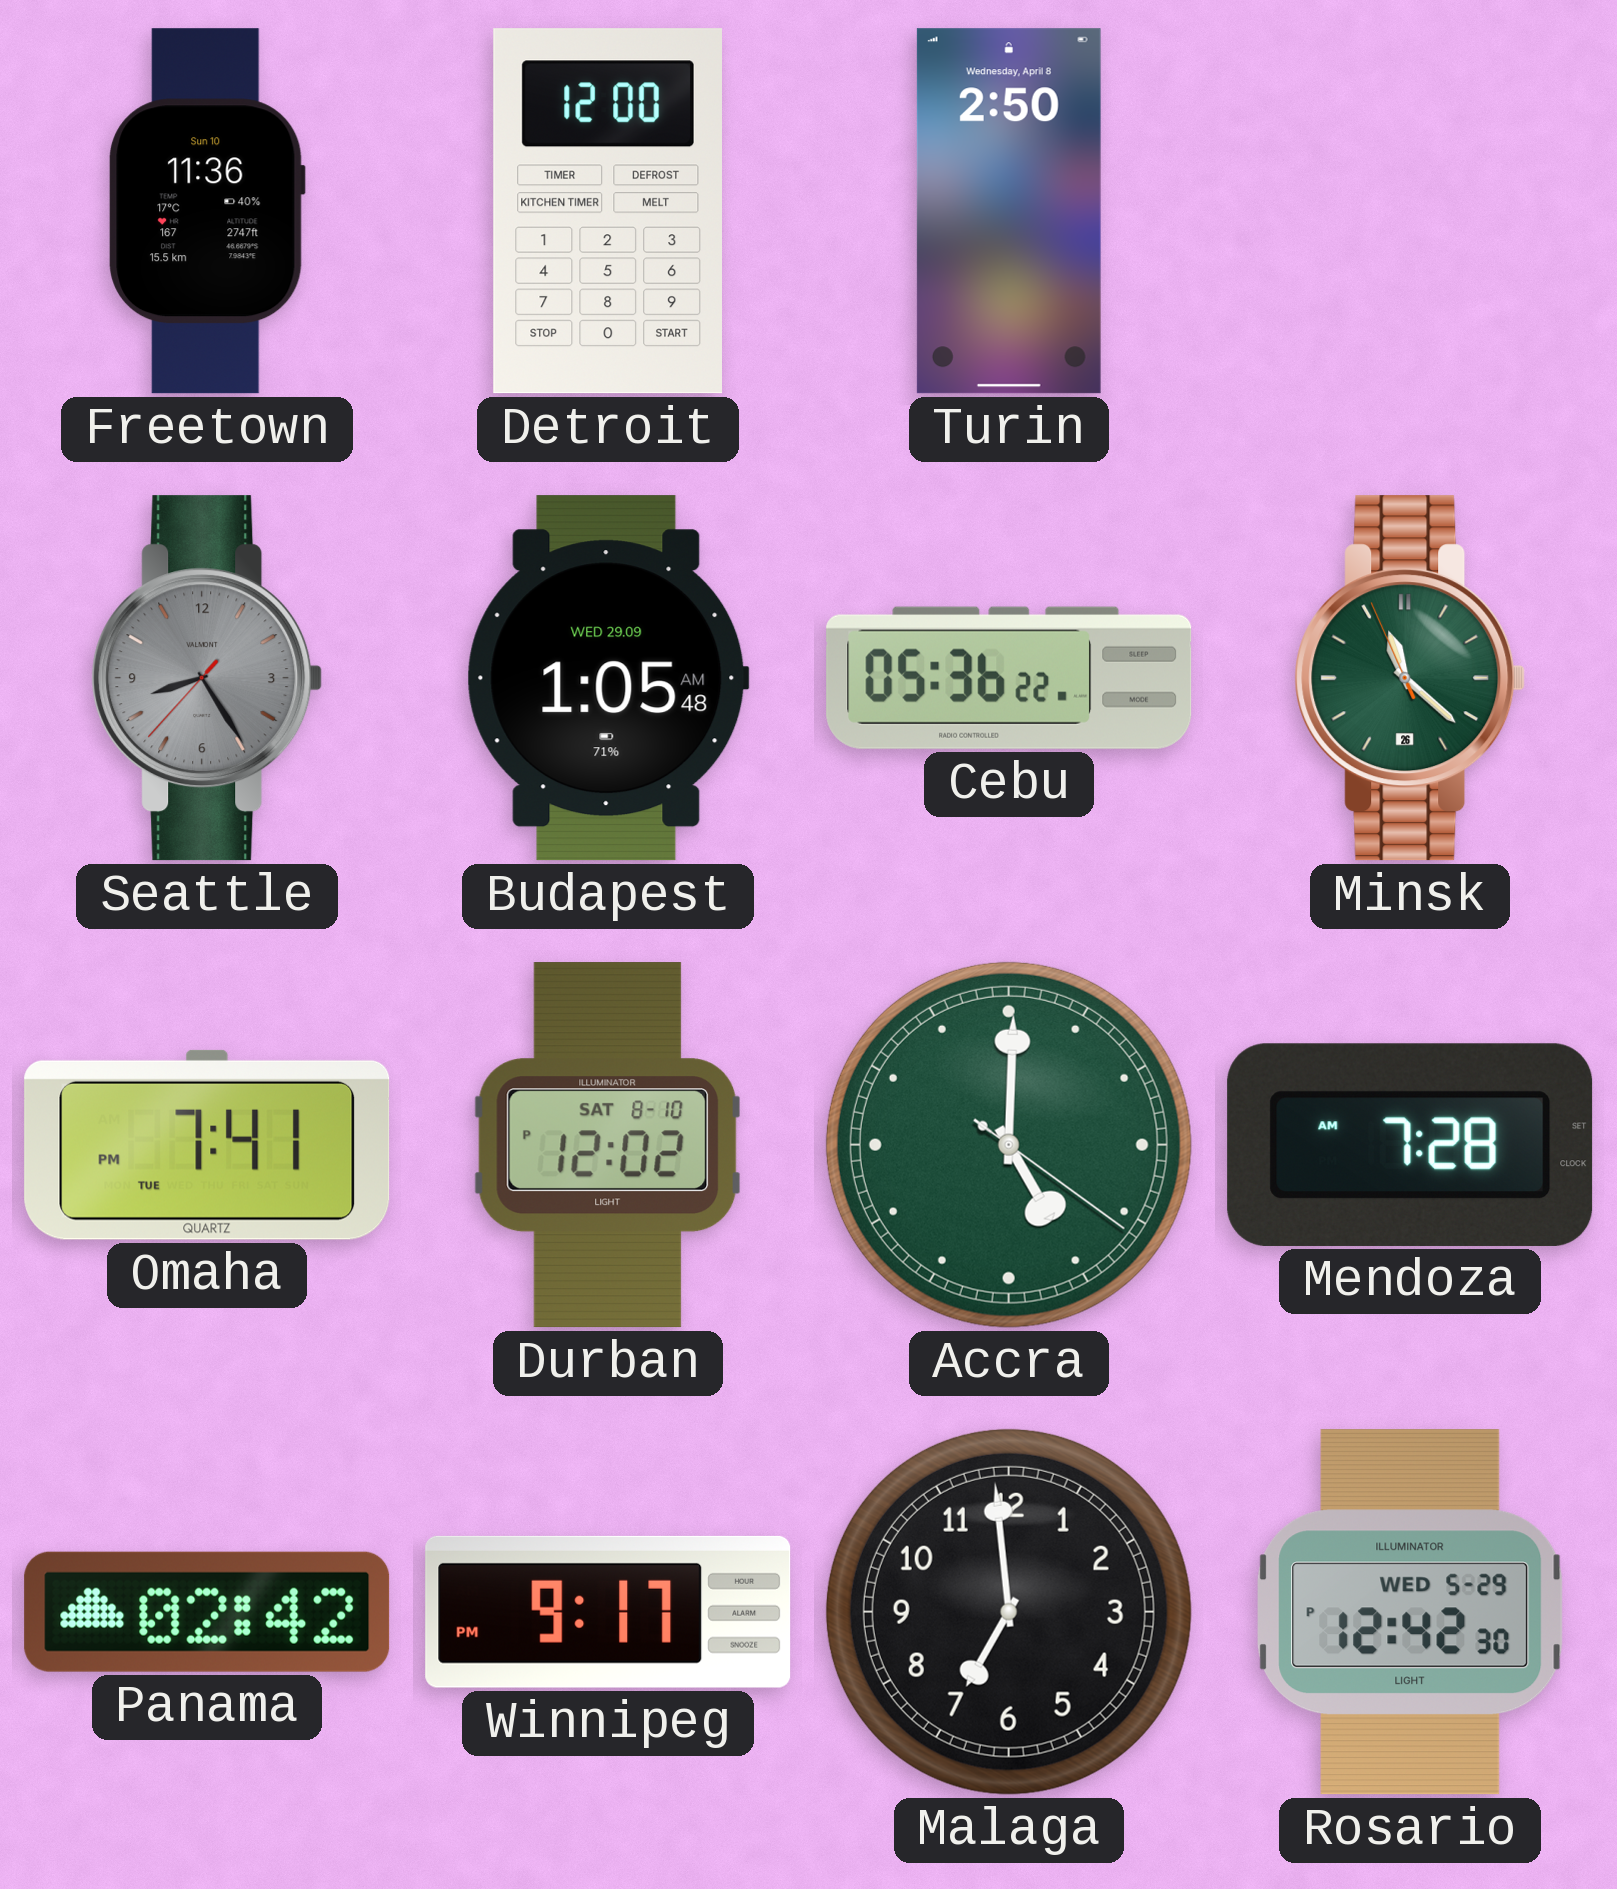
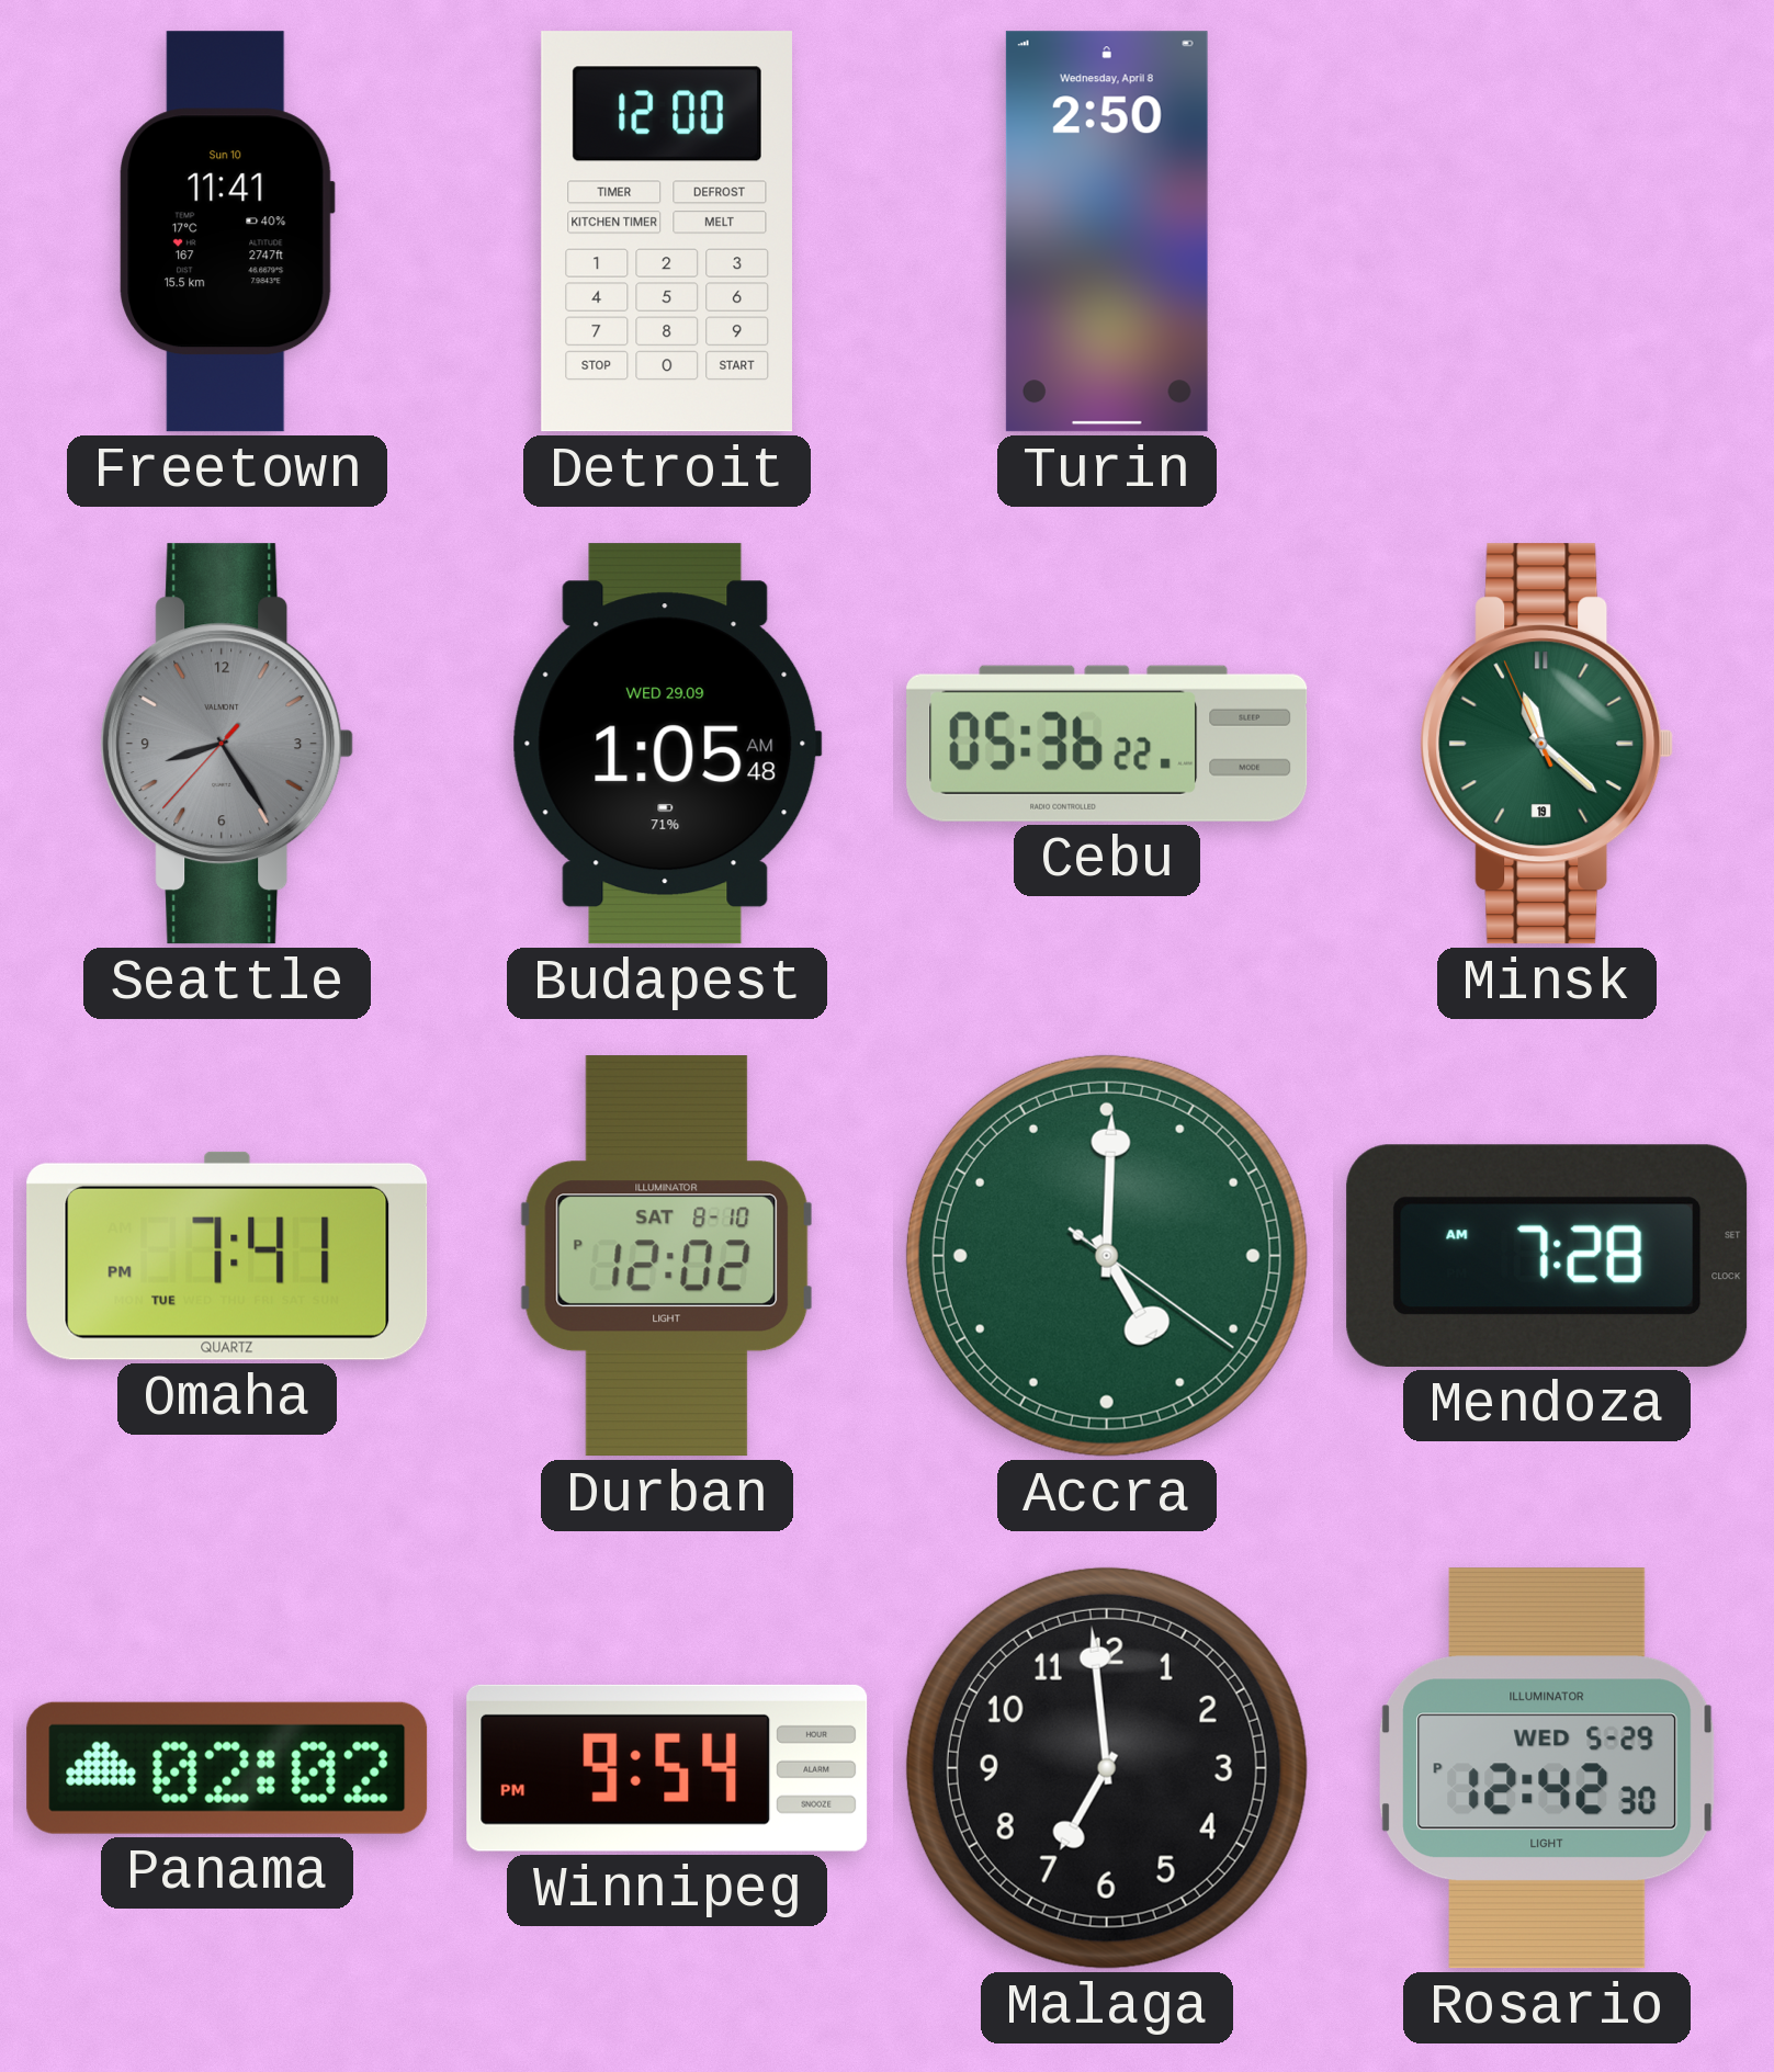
Freetown: 11:36 -> 11:41
Minsk date: 26 -> 19
Panama: 02:42 -> 02:02
Winnipeg: 9:17 -> 9:54
